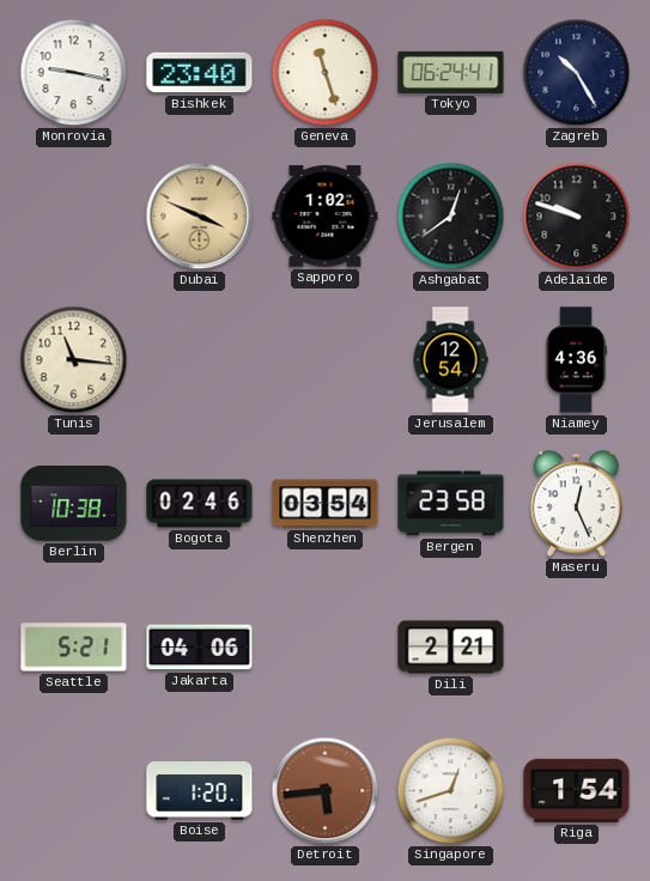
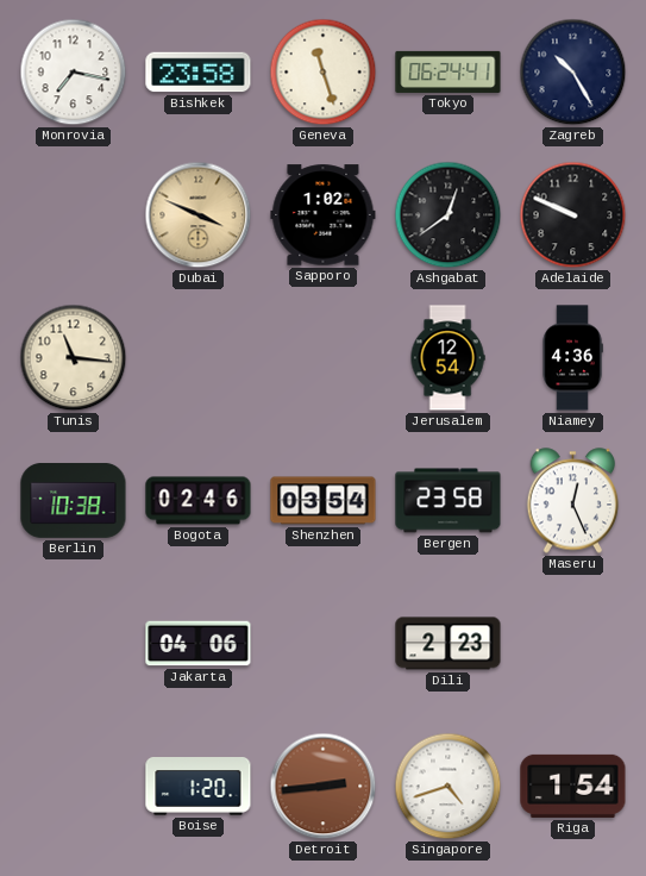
Monrovia: 9:17 -> 7:17
Bishkek: 23:40 -> 23:58
Adelaide: 9:48 -> 9:49
Seattle: 5:21 -> none
Dili: 2:21 -> 2:23
Detroit: 5:44 -> 2:44
Singapore: 12:42 -> 4:42
